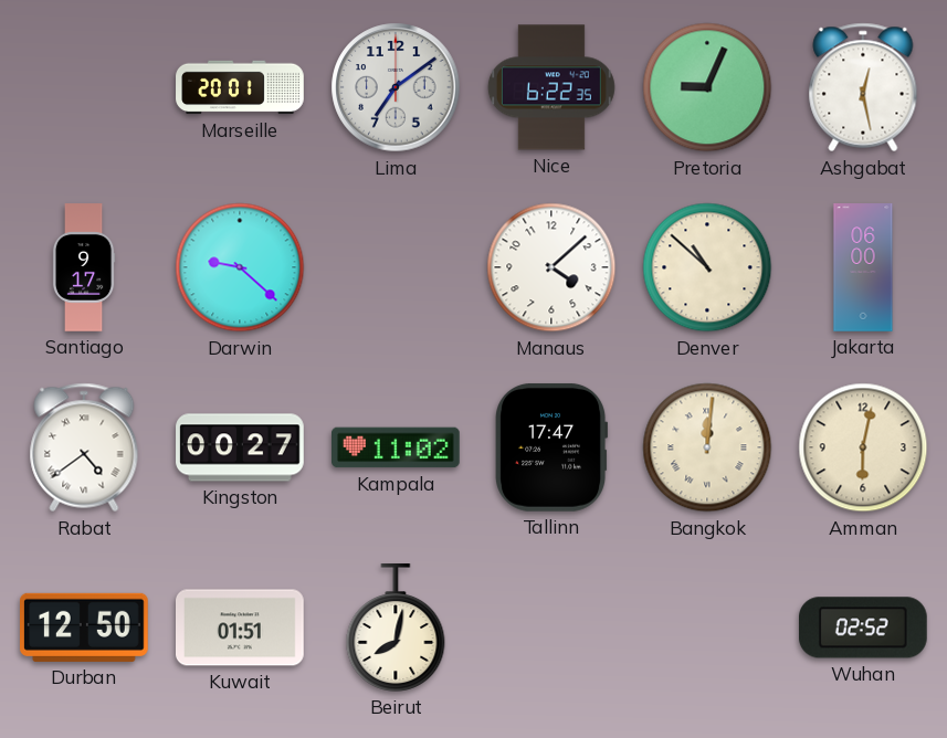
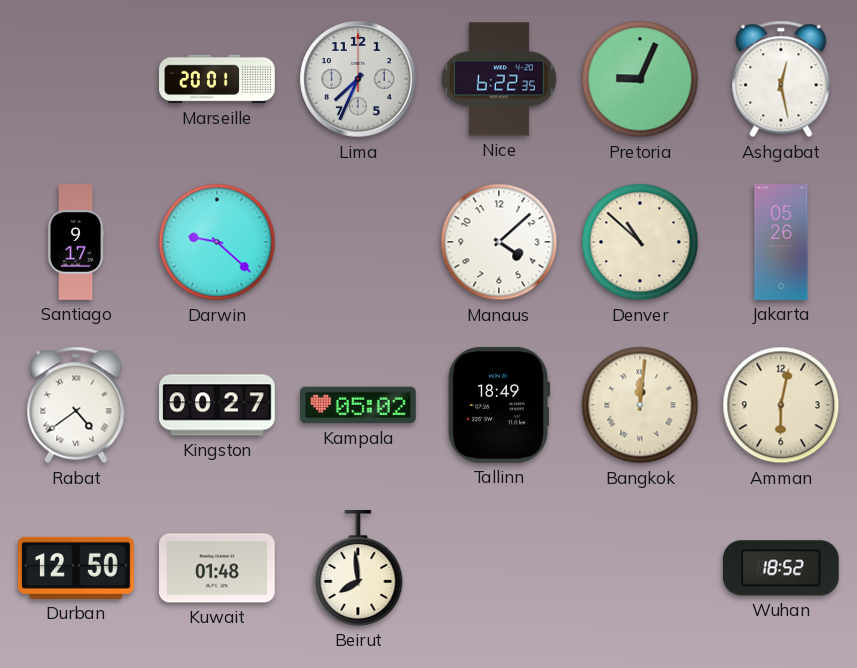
Lima: 7:09 -> 7:34
Jakarta: 06:00 -> 05:26
Kampala: 11:02 -> 05:02
Tallinn: 17:47 -> 18:49
Kuwait: 01:51 -> 01:48
Beirut: 8:02 -> 7:59
Wuhan: 02:52 -> 18:52
